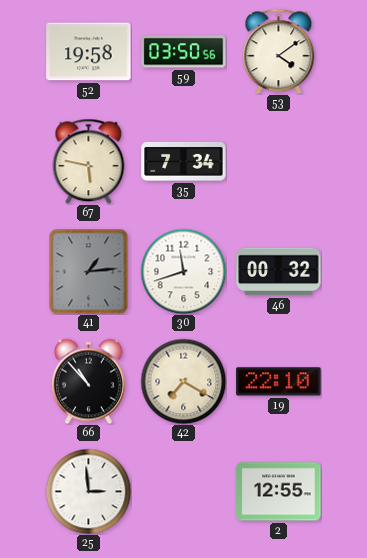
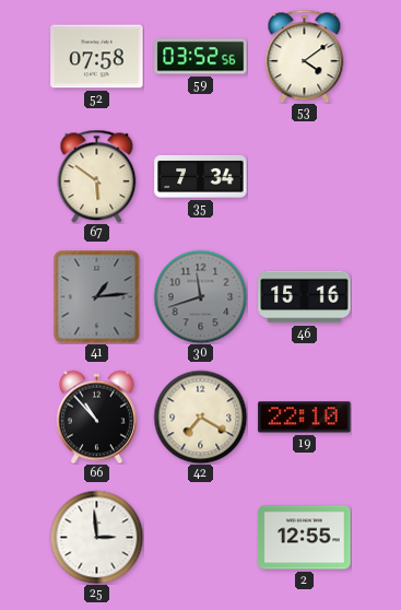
52: 19:58 -> 07:58
59: 03:50 -> 03:52
67: 5:47 -> 5:51
30 dial: white -> grey
46: 00:32 -> 15:16
